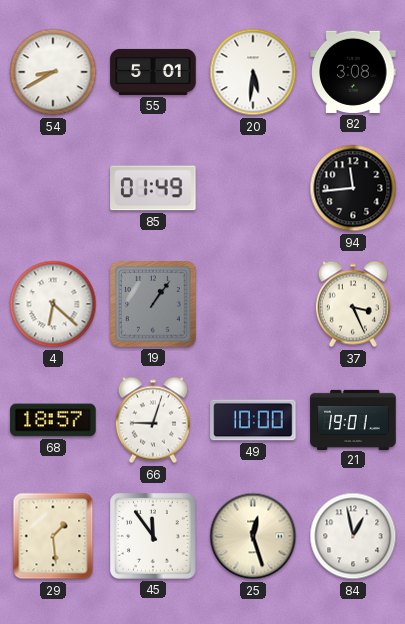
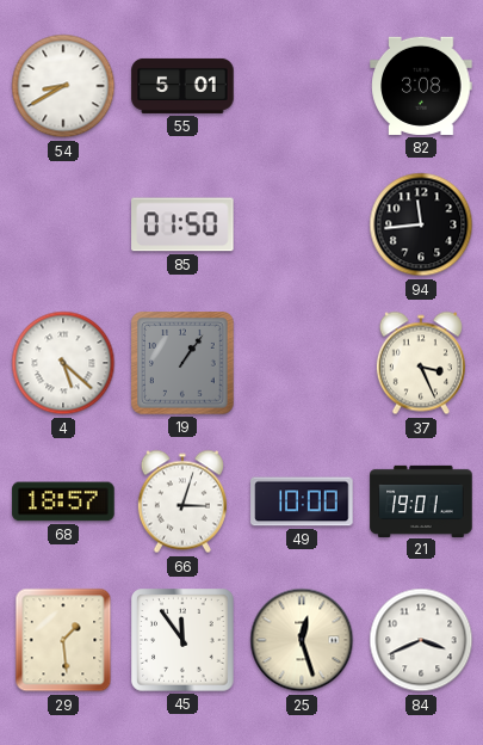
20: 5:31 -> none
85: 01:49 -> 01:50
4: 6:22 -> 5:22
66: 9:03 -> 3:03
84: 12:58 -> 3:41
